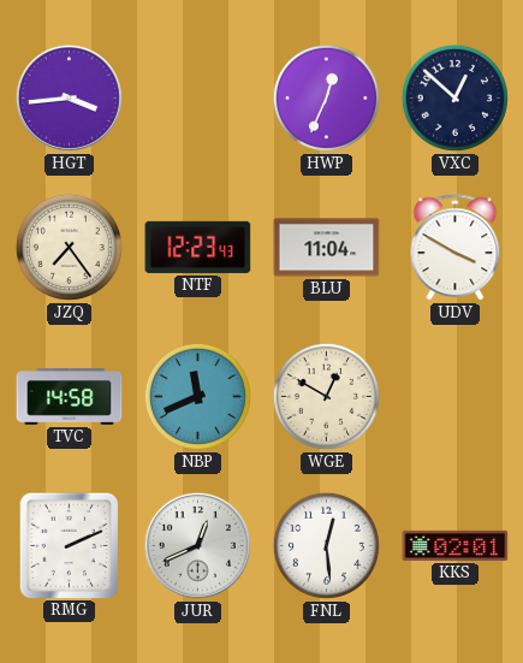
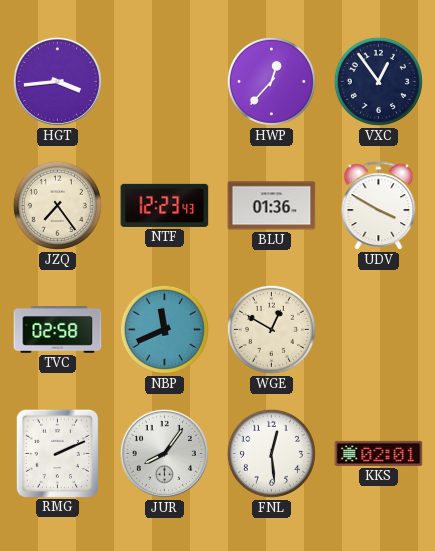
HWP: 12:34 -> 12:37
VXC: 12:52 -> 12:54
BLU: 11:04 -> 01:36
TVC: 14:58 -> 02:58
JUR: 12:41 -> 8:06
